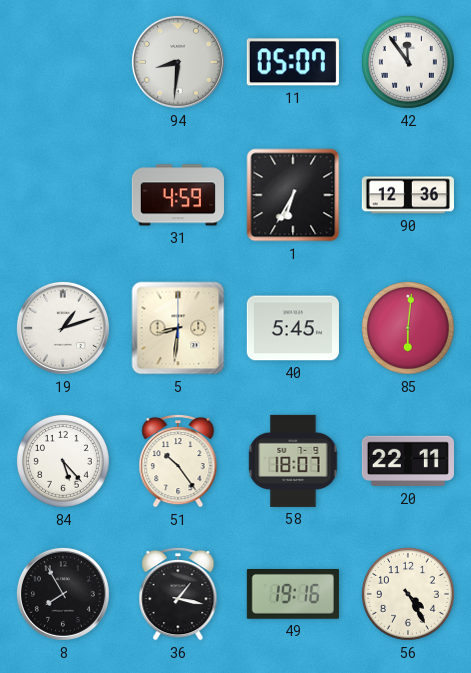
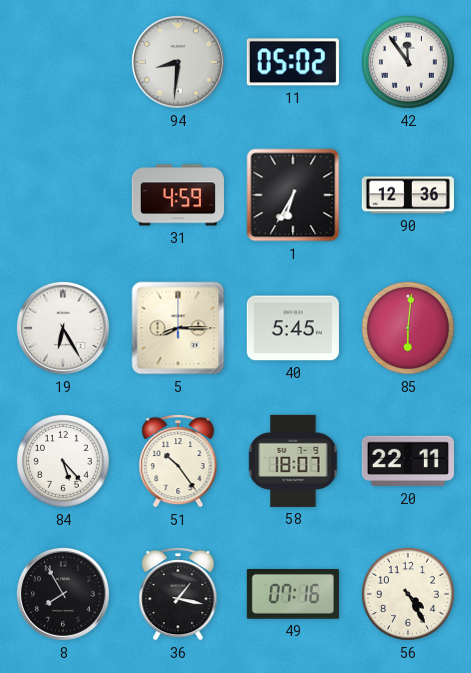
11: 05:07 -> 05:02
19: 1:12 -> 6:25
5: 8:31 -> 8:15
49: 19:16 -> 07:16
